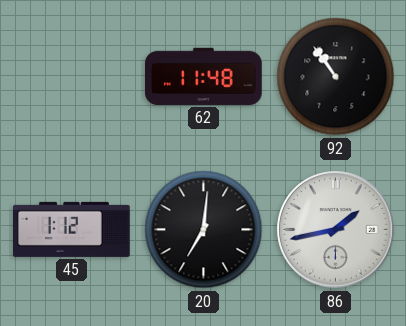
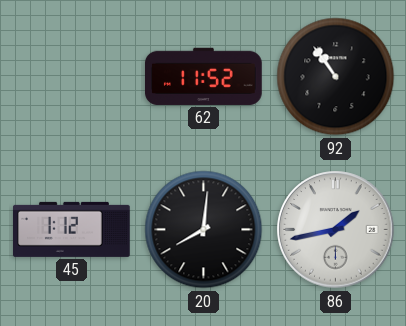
62: 11:48 -> 11:52
20: 7:01 -> 8:01
